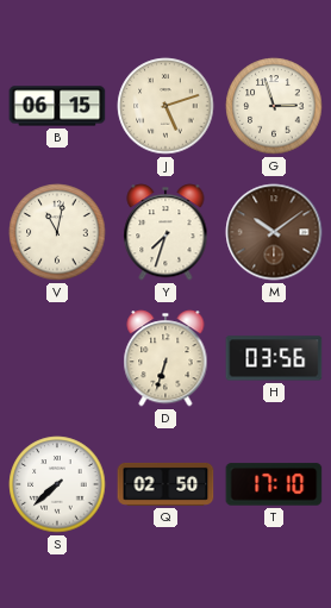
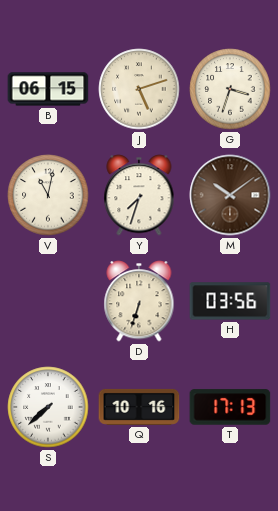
G: 2:57 -> 3:33
Q: 02:50 -> 10:16
T: 17:10 -> 17:13
